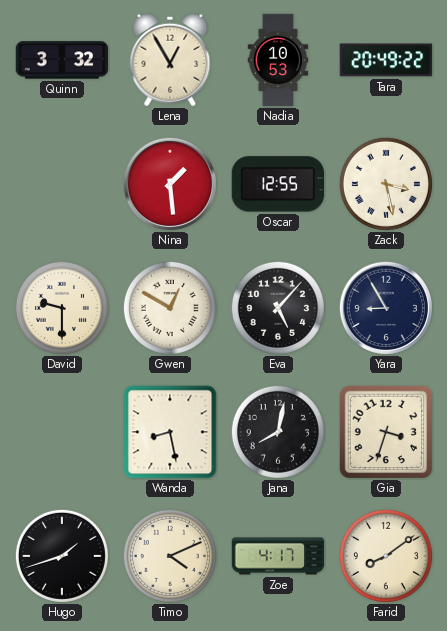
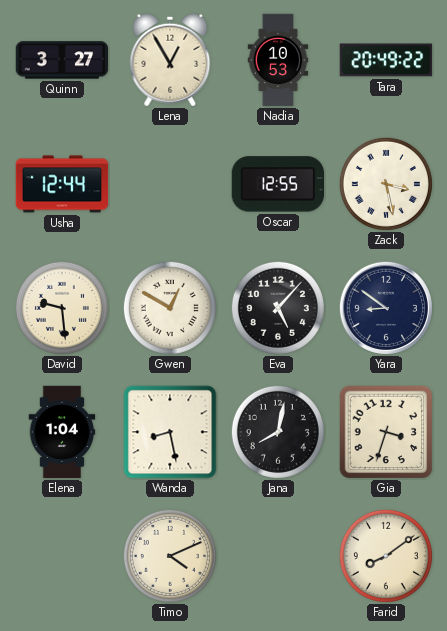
Quinn: 3:32 -> 3:27
Usha: none -> 12:44
Nina: 1:29 -> none
David: 9:30 -> 9:29
Yara: 8:55 -> 8:51
Elena: none -> 1:04
Hugo: 1:42 -> none
Zoe: 4:17 -> none
